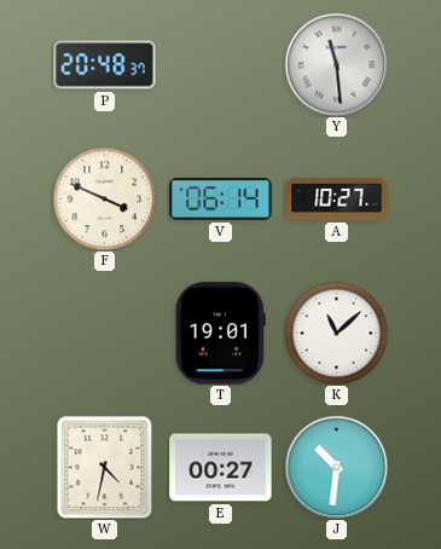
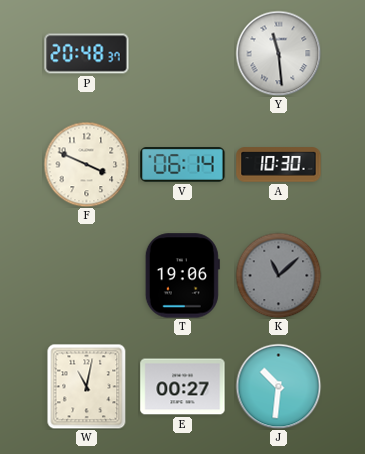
A: 10:27 -> 10:30
T: 19:01 -> 19:06
K dial: white -> grey
W: 4:32 -> 11:02
